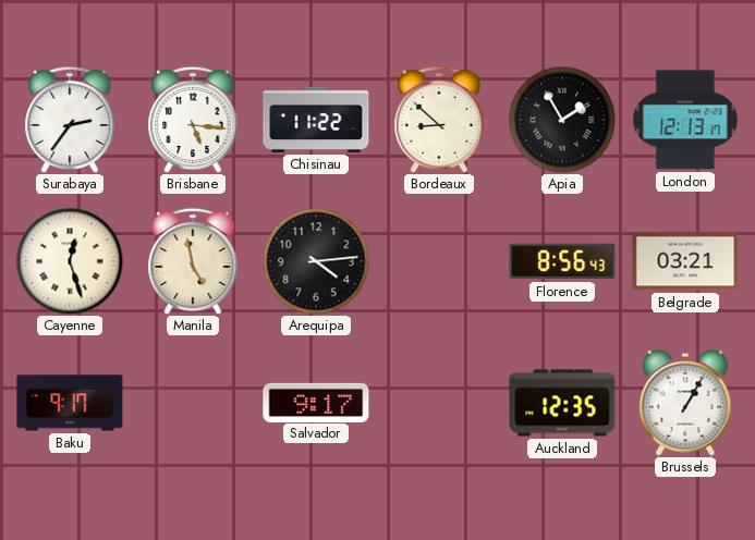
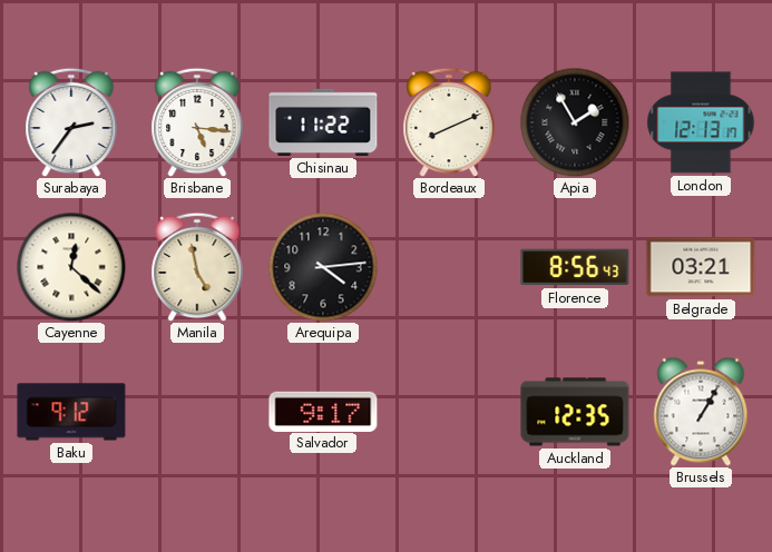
Bordeaux: 8:52 -> 8:11
Cayenne: 12:27 -> 12:22
Baku: 9:17 -> 9:12
